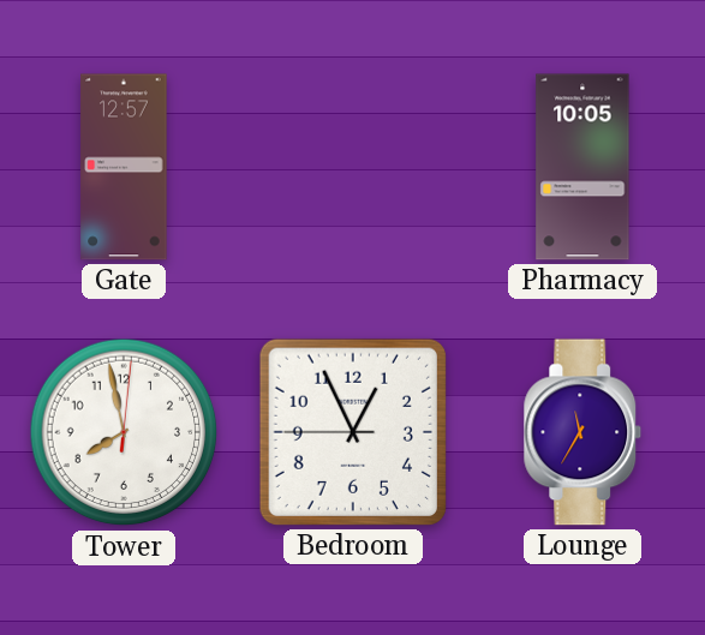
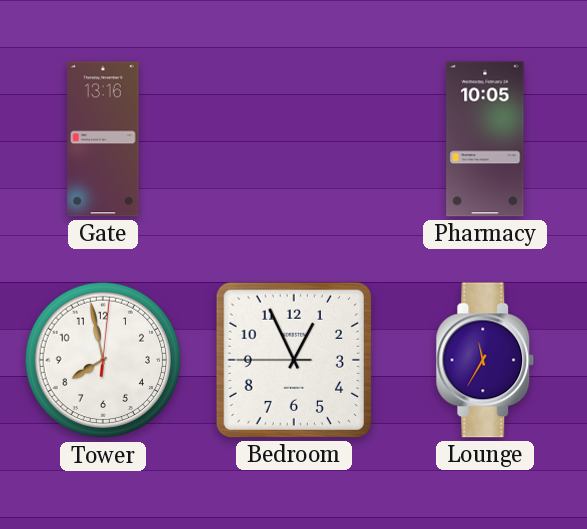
Gate: 12:57 -> 13:16
